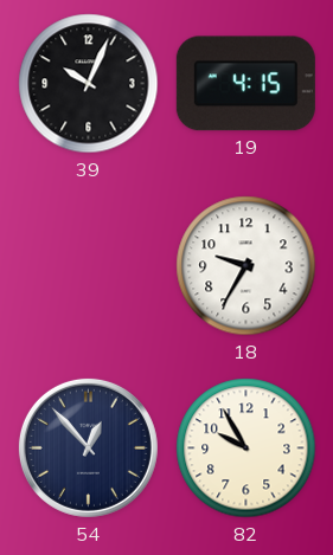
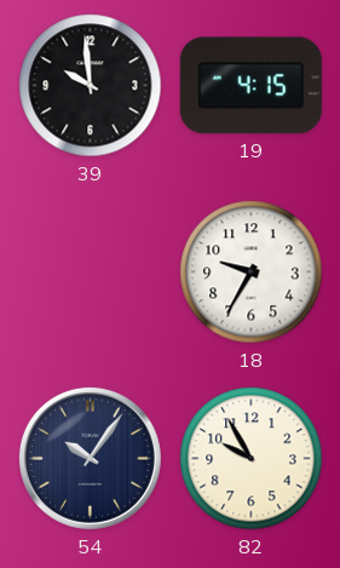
39: 10:04 -> 9:59
54: 12:53 -> 10:06
